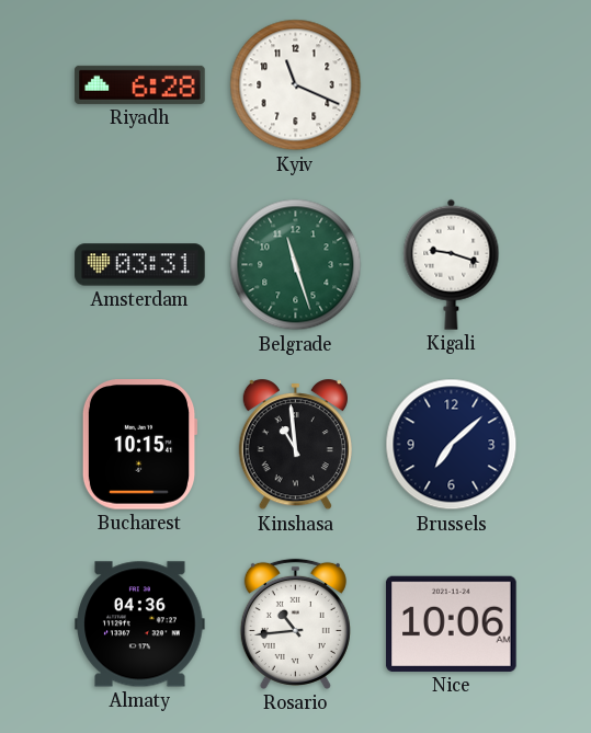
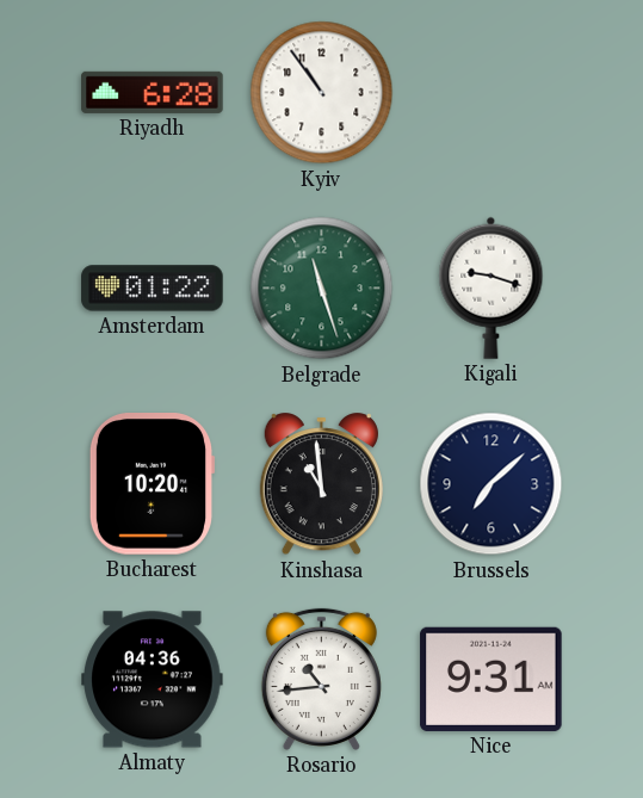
Kyiv: 11:19 -> 10:54
Amsterdam: 03:31 -> 01:22
Bucharest: 10:15 -> 10:20
Nice: 10:06 -> 9:31
